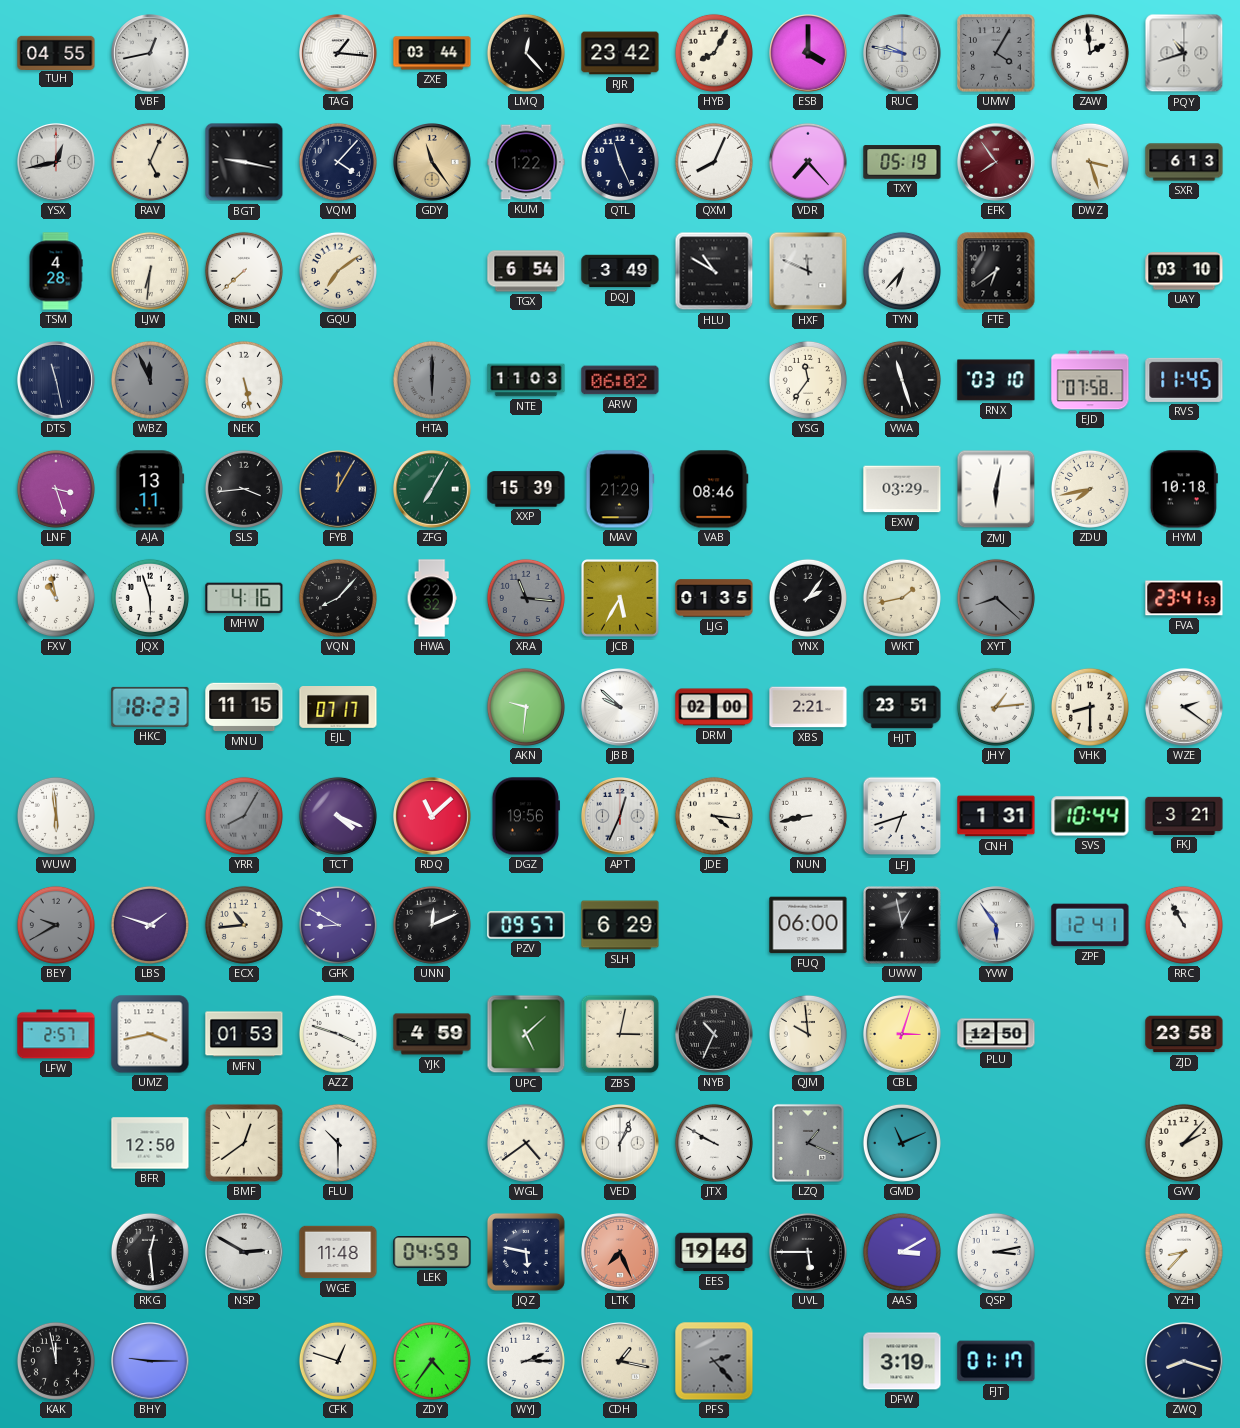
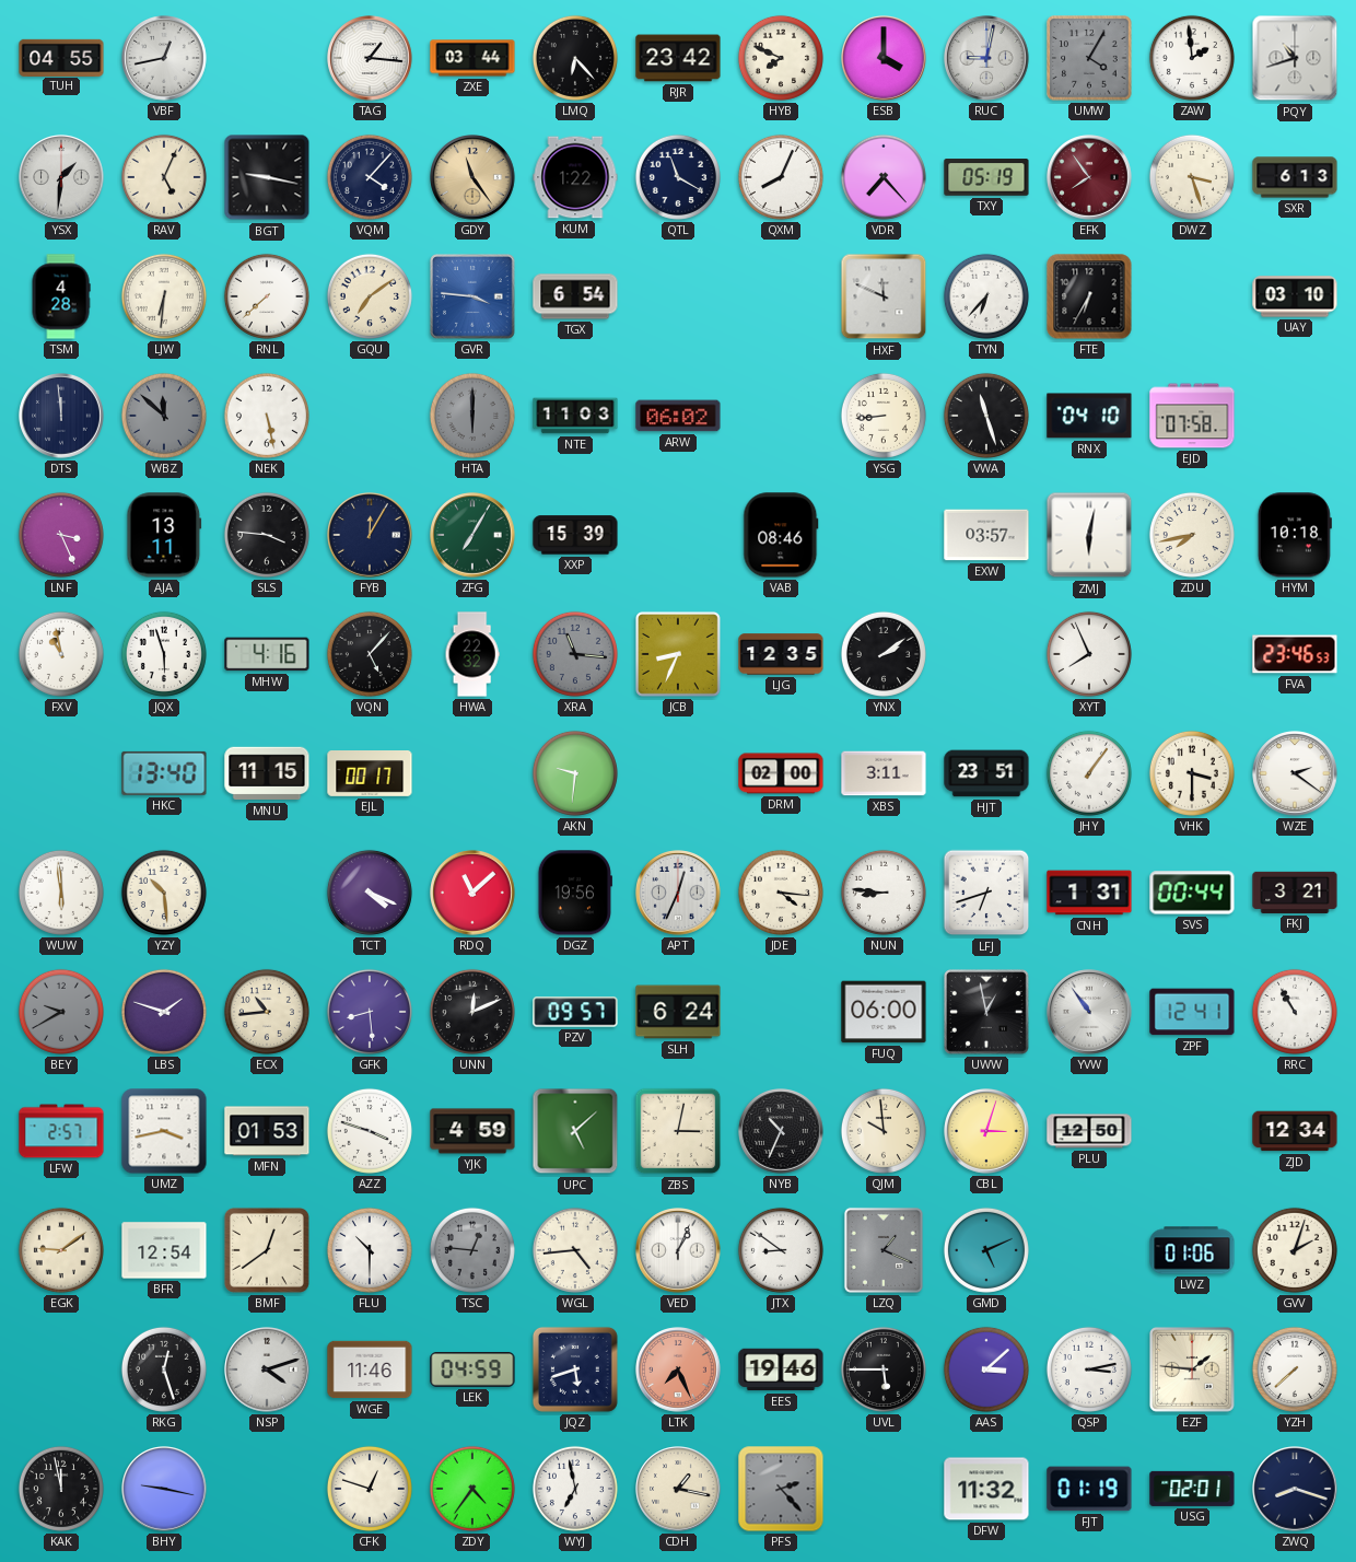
LMQ: 12:23 -> 6:23
HYB: 8:05 -> 7:49
RUC: 9:47 -> 9:02
YSX: 12:43 -> 1:31
QTL: 11:26 -> 11:20
GVR: none -> 3:46
DQJ: 3:49 -> none
HLU: 10:50 -> none
FTE: 6:39 -> 6:35
DTS: 11:28 -> 11:59
WBZ: 11:56 -> 11:52
YSG: 11:36 -> 8:44
RNX: 03:10 -> 04:10
RVS: 11:45 -> none
LNF: 3:27 -> 3:26
SLS: 3:44 -> 3:46
MAV: 21:29 -> none
EXW: 03:29 -> 03:57
VQN: 8:07 -> 5:07
JCB: 5:35 -> 8:34
LJG: 01:35 -> 12:35
YNX: 2:06 -> 2:09
WKT: 1:43 -> none
XYT: 8:22 -> 7:56
XYT dial: grey -> white
FVA: 23:41 -> 23:46
HKC: 18:23 -> 13:40
EJL: 07:17 -> 00:17
JBB: 9:52 -> none
XBS: 2:21 -> 3:11
JHY: 1:14 -> 1:06
VHK: 8:30 -> 3:30
YZY: none -> 10:29
YRR: 8:05 -> none
NUN: 8:43 -> 8:46
SVS: 10:44 -> 00:44
GFK: 8:50 -> 8:29
SLH: 6:29 -> 6:24
YVW: 5:54 -> 10:54
ZJD: 23:58 -> 12:34
EGK: none -> 9:09
BFR: 12:50 -> 12:54
TSC: none -> 12:46
WGL: 4:39 -> 4:44
JTX: 9:50 -> 8:51
GMD: 11:11 -> 5:11
LWZ: none -> 01:06
GVV: 2:07 -> 2:03
RKG: 12:29 -> 12:27
NSP: 2:50 -> 4:12
WGE: 11:48 -> 11:46
JQZ: 5:47 -> 5:42
AAS: 3:10 -> 3:08
EZF: none -> 1:46
YZH: 8:37 -> 7:38
BHY: 9:15 -> 9:17
WYJ: 2:15 -> 6:58
DFW: 3:19 -> 11:32
FJT: 01:17 -> 01:19
USG: none -> 02:01
